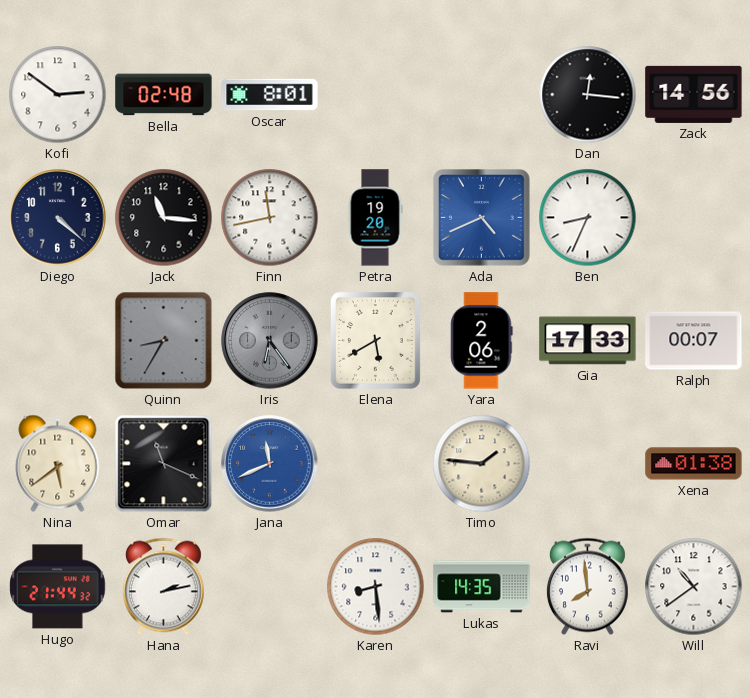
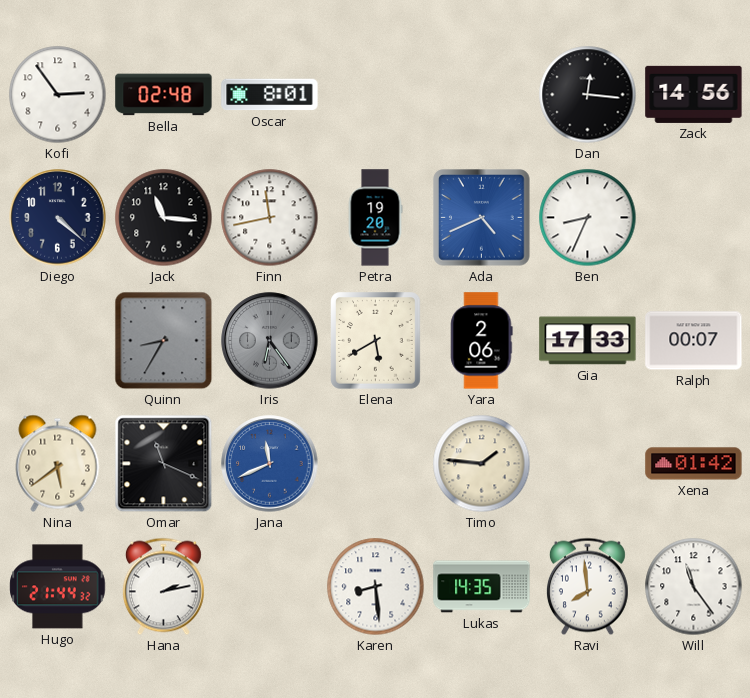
Kofi: 2:51 -> 2:54
Xena: 01:38 -> 01:42
Will: 10:39 -> 11:24
